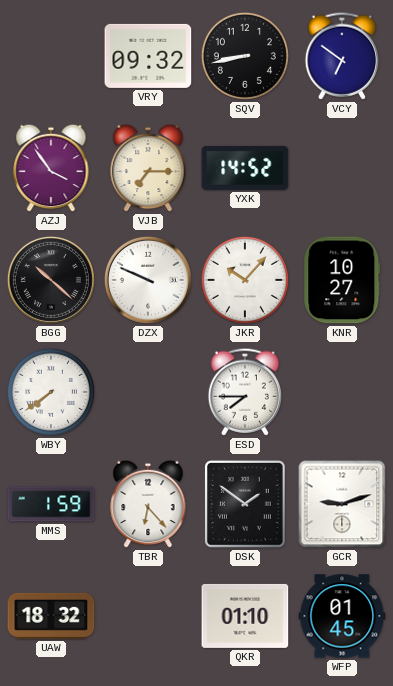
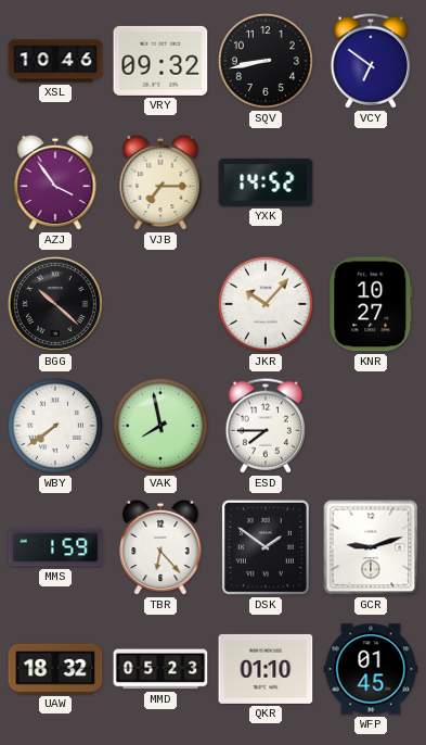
XSL: none -> 10:46
DZX: 9:49 -> none
VAK: none -> 7:58
MMD: none -> 05:23
